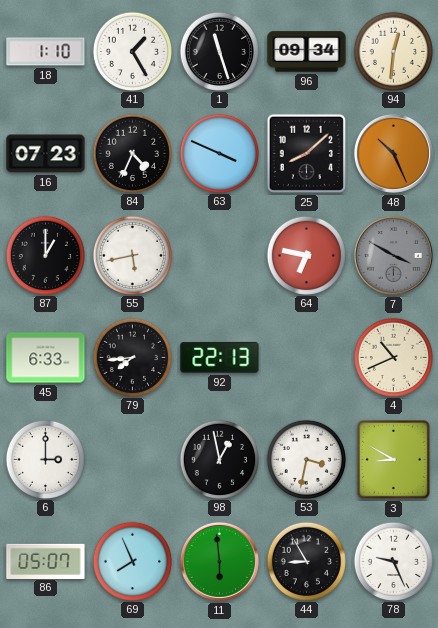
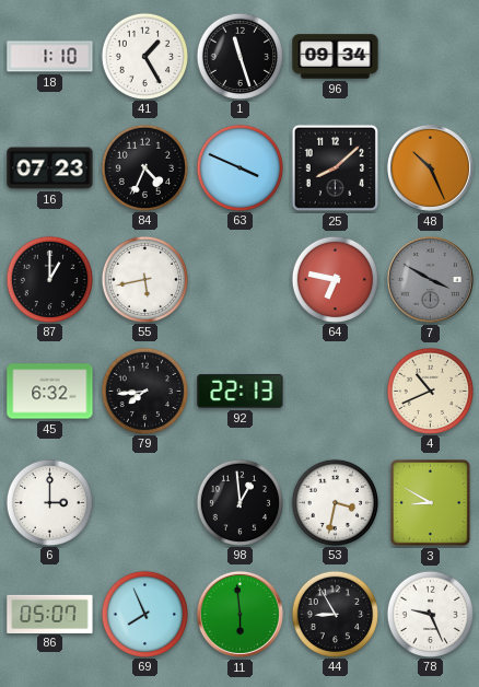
94: 12:31 -> none
45: 6:33 -> 6:32
98: 12:58 -> 12:59
